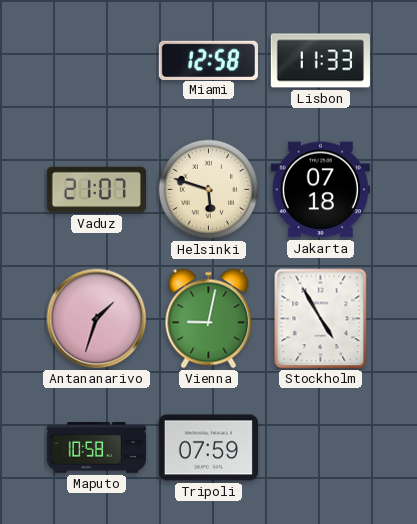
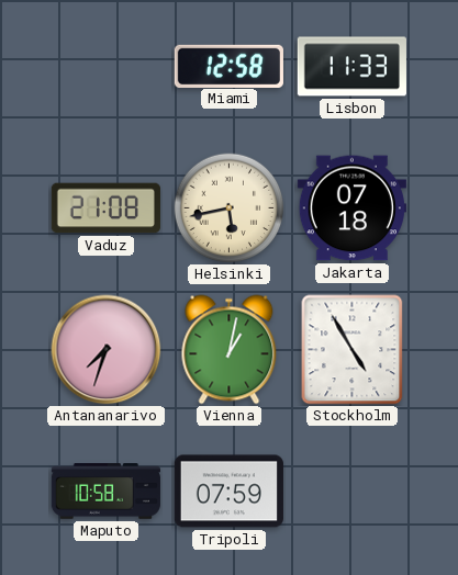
Vaduz: 21:07 -> 21:08
Helsinki: 5:48 -> 5:43
Antananarivo: 1:33 -> 7:33
Vienna: 9:02 -> 1:02
